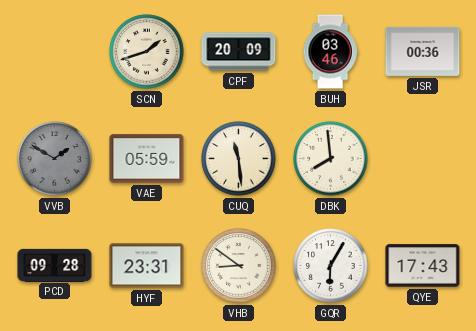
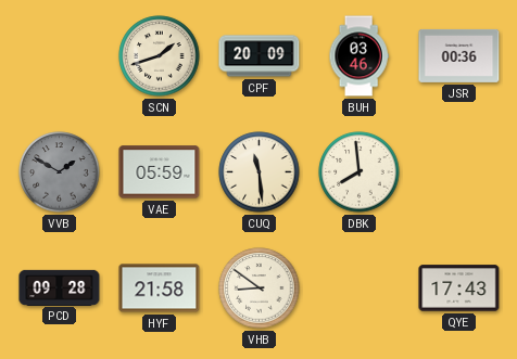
HYF: 23:31 -> 21:58
GQR: 6:05 -> none
